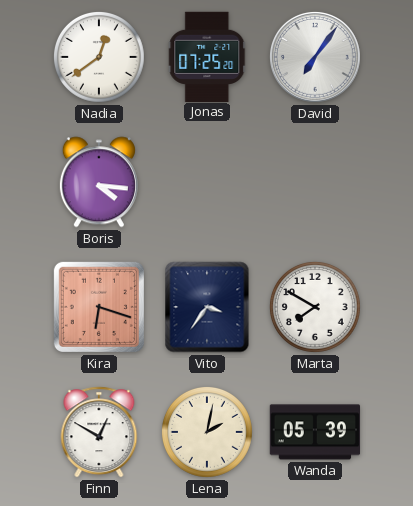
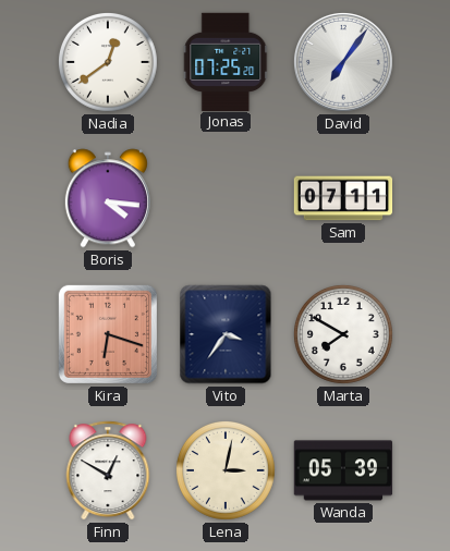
Sam: none -> 07:11
Lena: 2:02 -> 3:02
